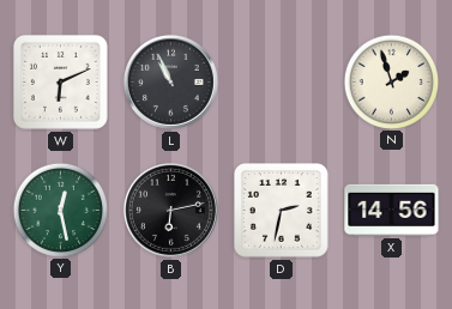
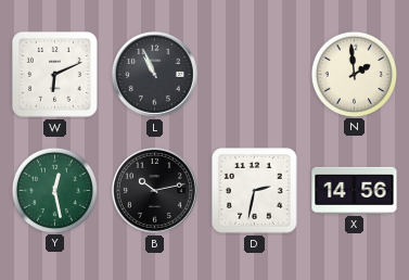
N: 1:57 -> 1:59
B: 6:13 -> 10:13
